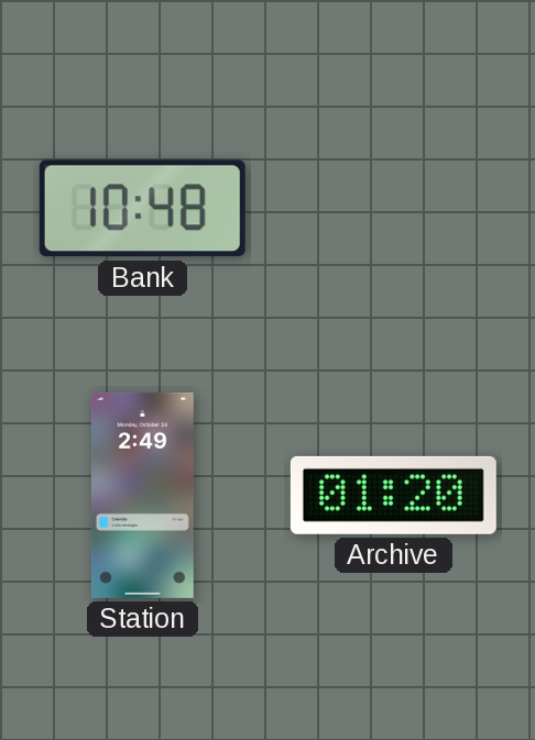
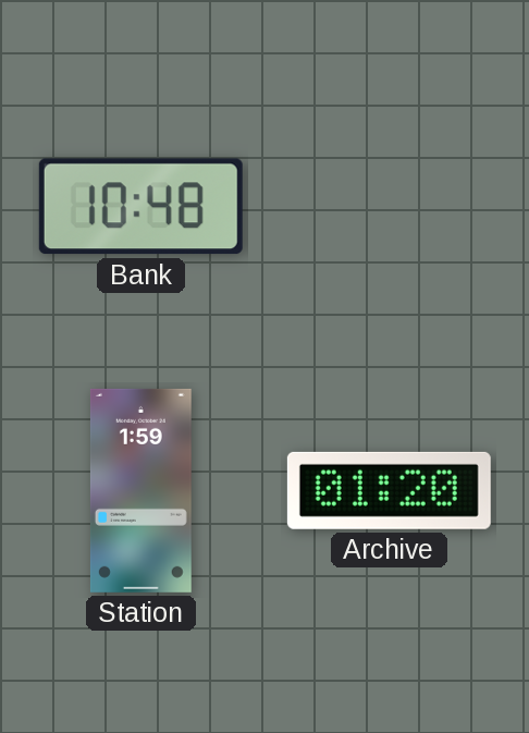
Station: 2:49 -> 1:59
